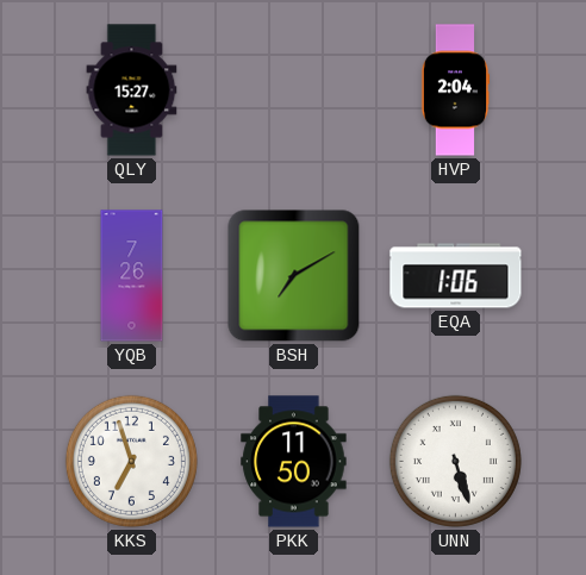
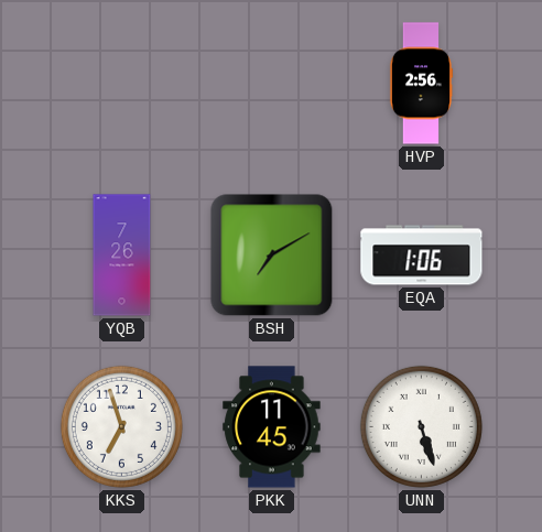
QLY: 15:27 -> none
HVP: 2:04 -> 2:56
PKK: 11:50 -> 11:45
